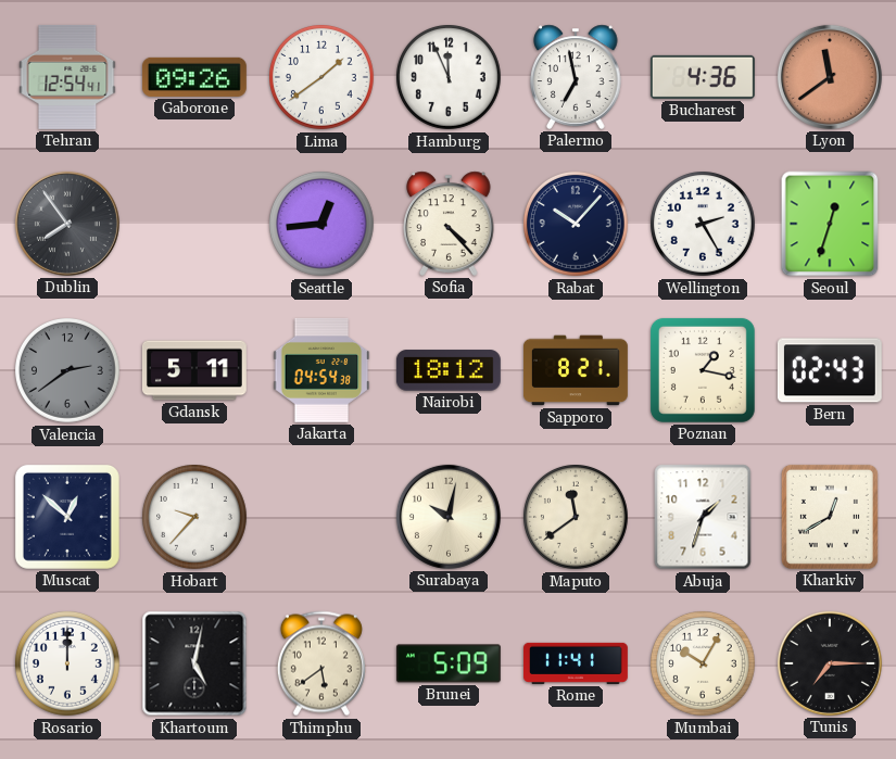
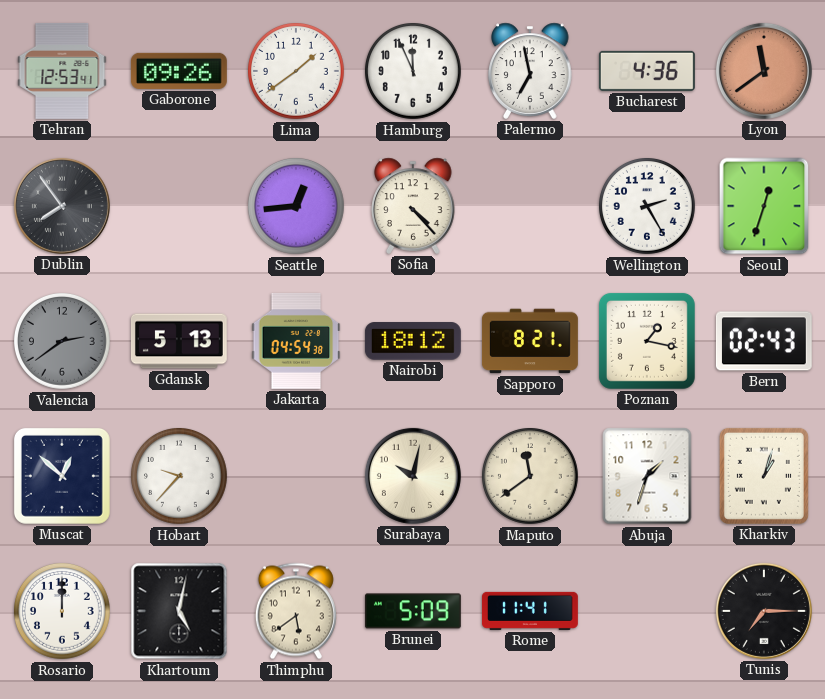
Tehran: 12:54 -> 12:53
Rabat: 10:07 -> none
Gdansk: 5:11 -> 5:13
Kharkiv: 12:40 -> 1:03
Mumbai: 10:05 -> none
